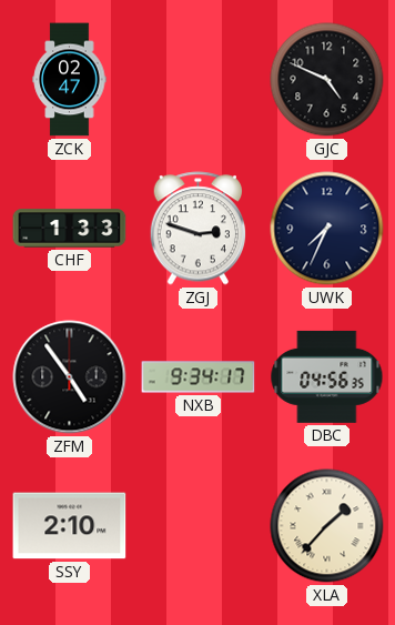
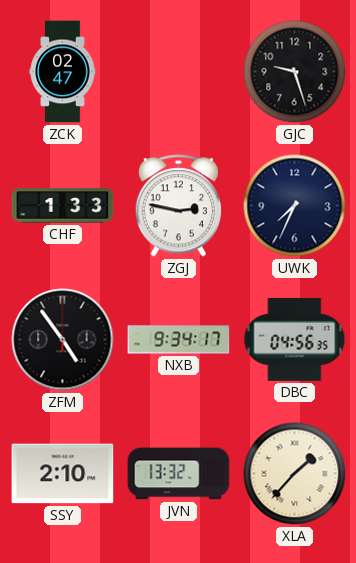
GJC: 4:49 -> 9:27
ZGJ: 2:48 -> 2:47
JVN: none -> 13:32
